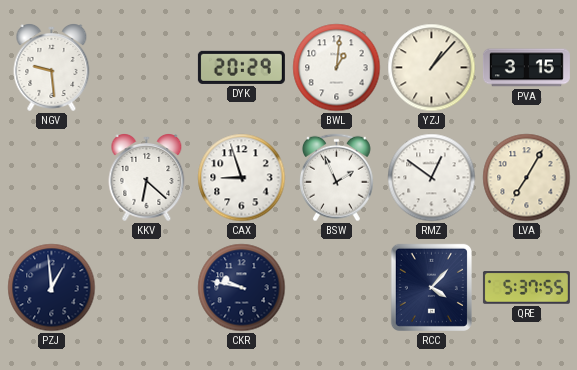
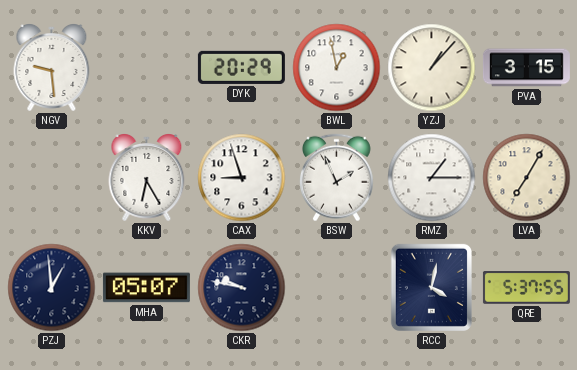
BWL: 1:01 -> 12:58
KKV: 6:22 -> 6:25
RMZ: 12:51 -> 1:15
MHA: none -> 05:07
RCC: 4:07 -> 4:02
